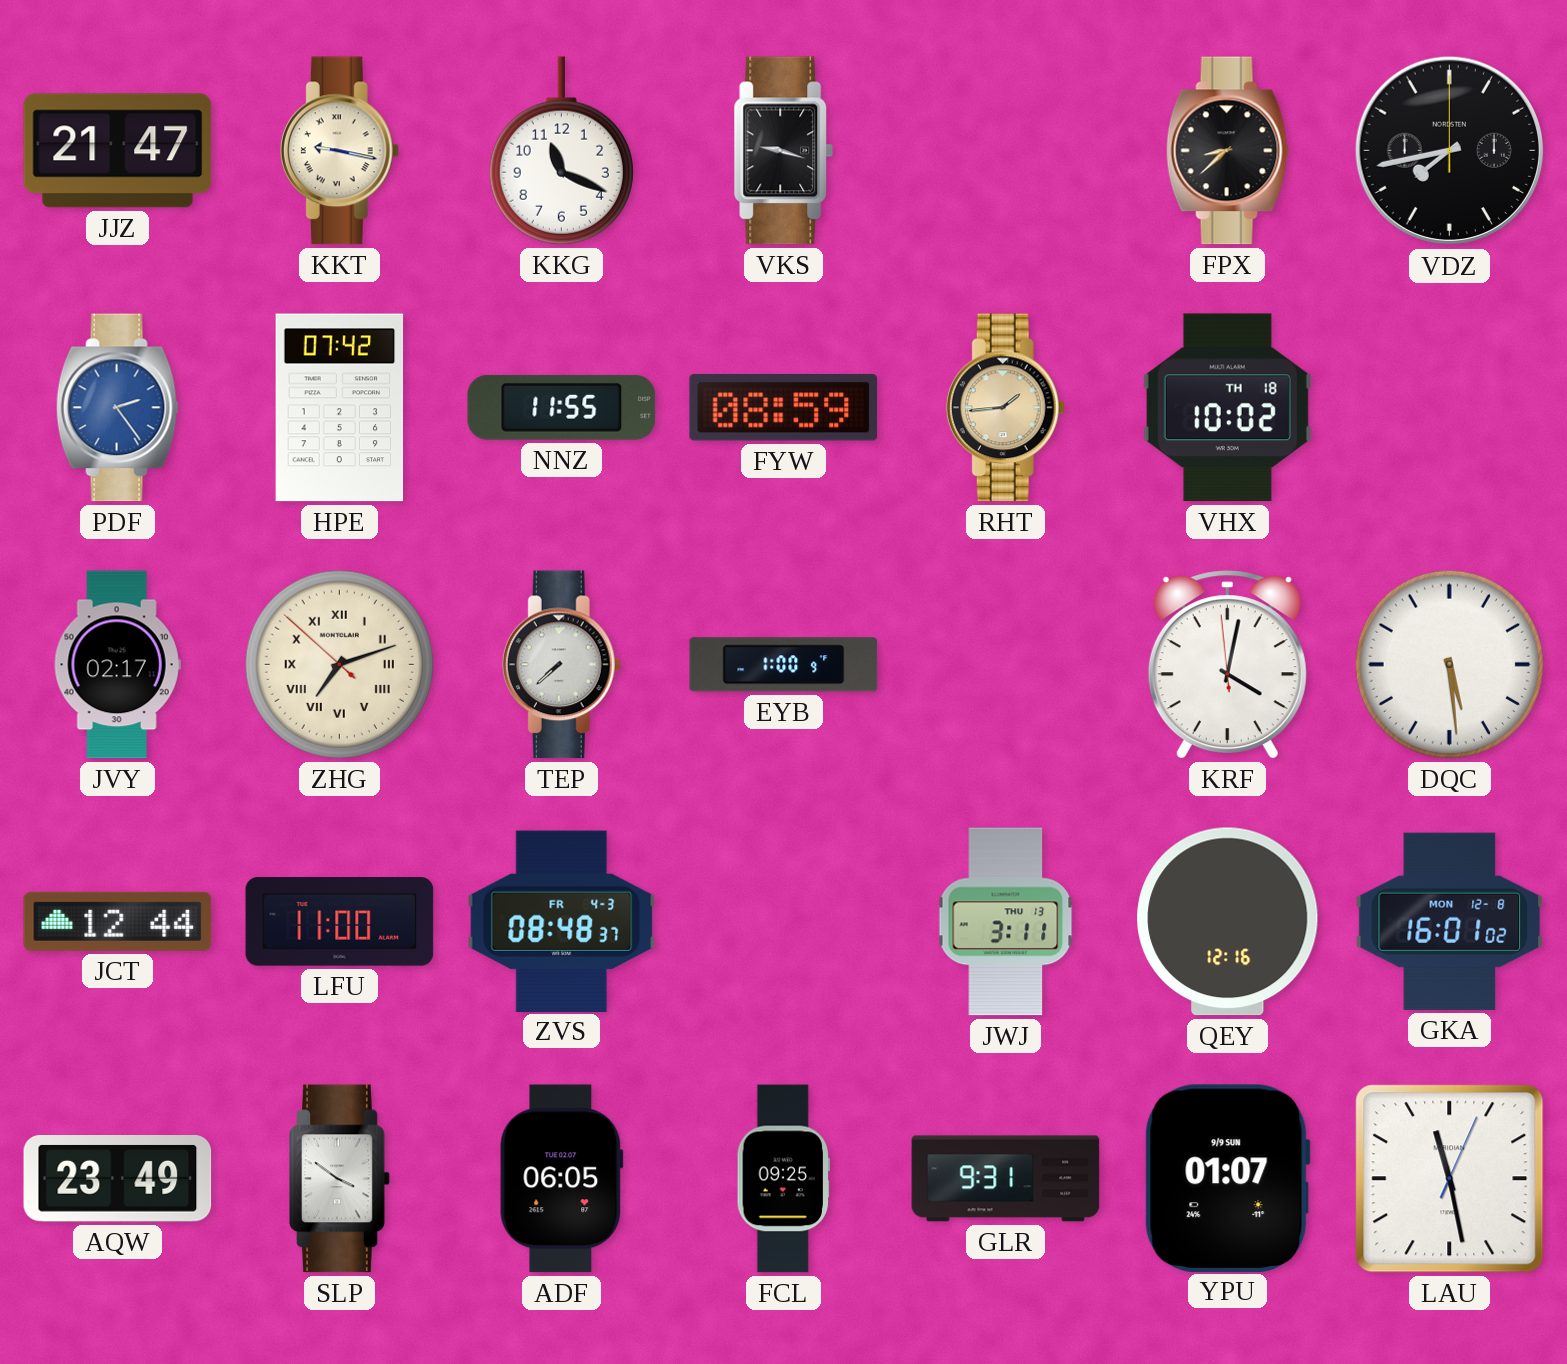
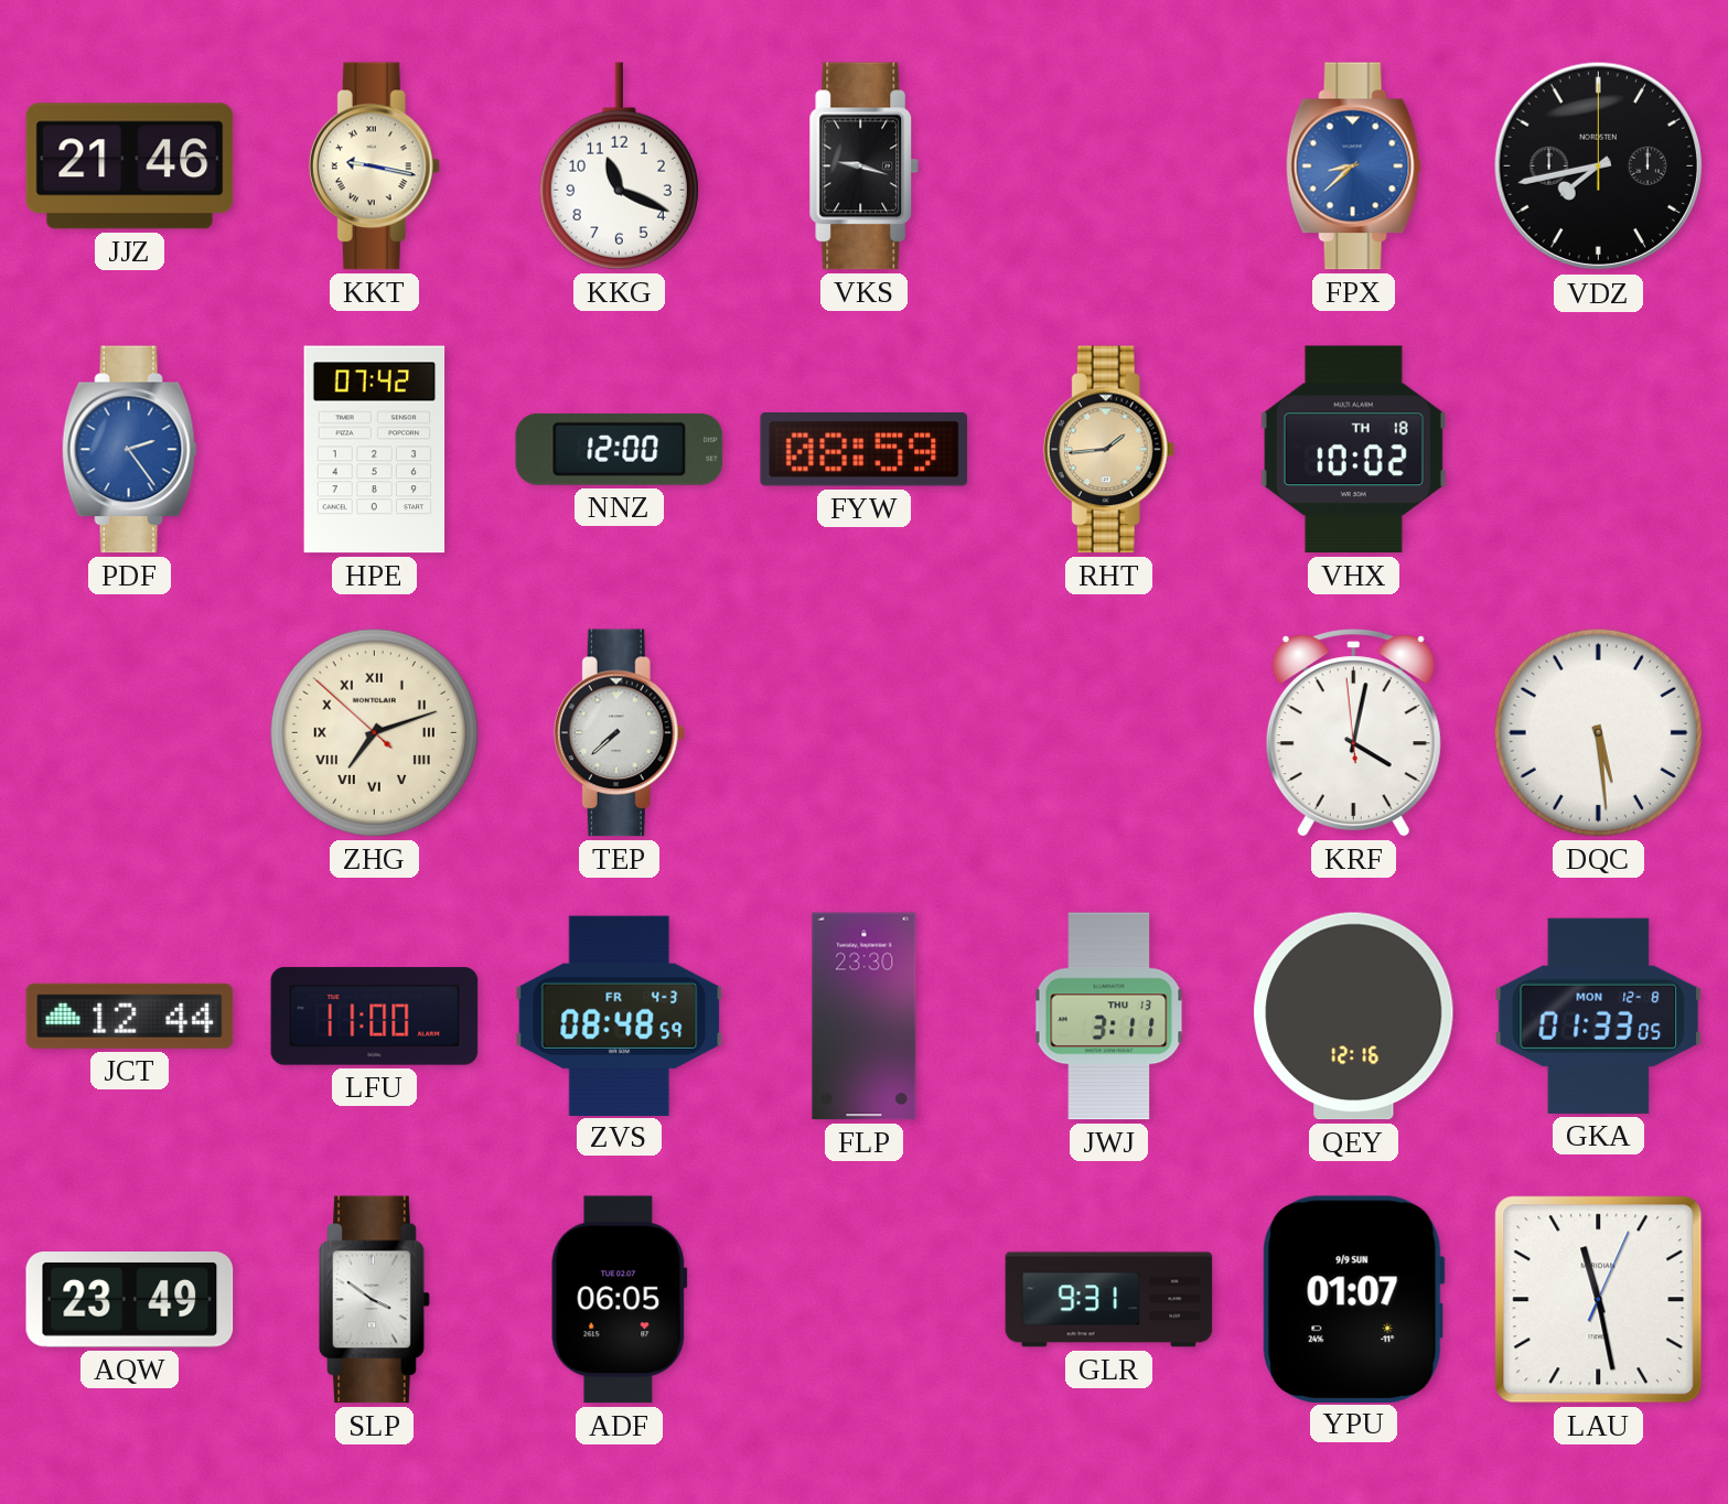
JJZ: 21:47 -> 21:46
FPX dial: black -> blue
NNZ: 11:55 -> 12:00
JVY: 02:17 -> none
EYB: 1:00 -> none
ZVS: 08:48:37 -> 08:48:59
FLP: none -> 23:30
GKA: 16:01 -> 01:33
FCL: 09:25 -> none
